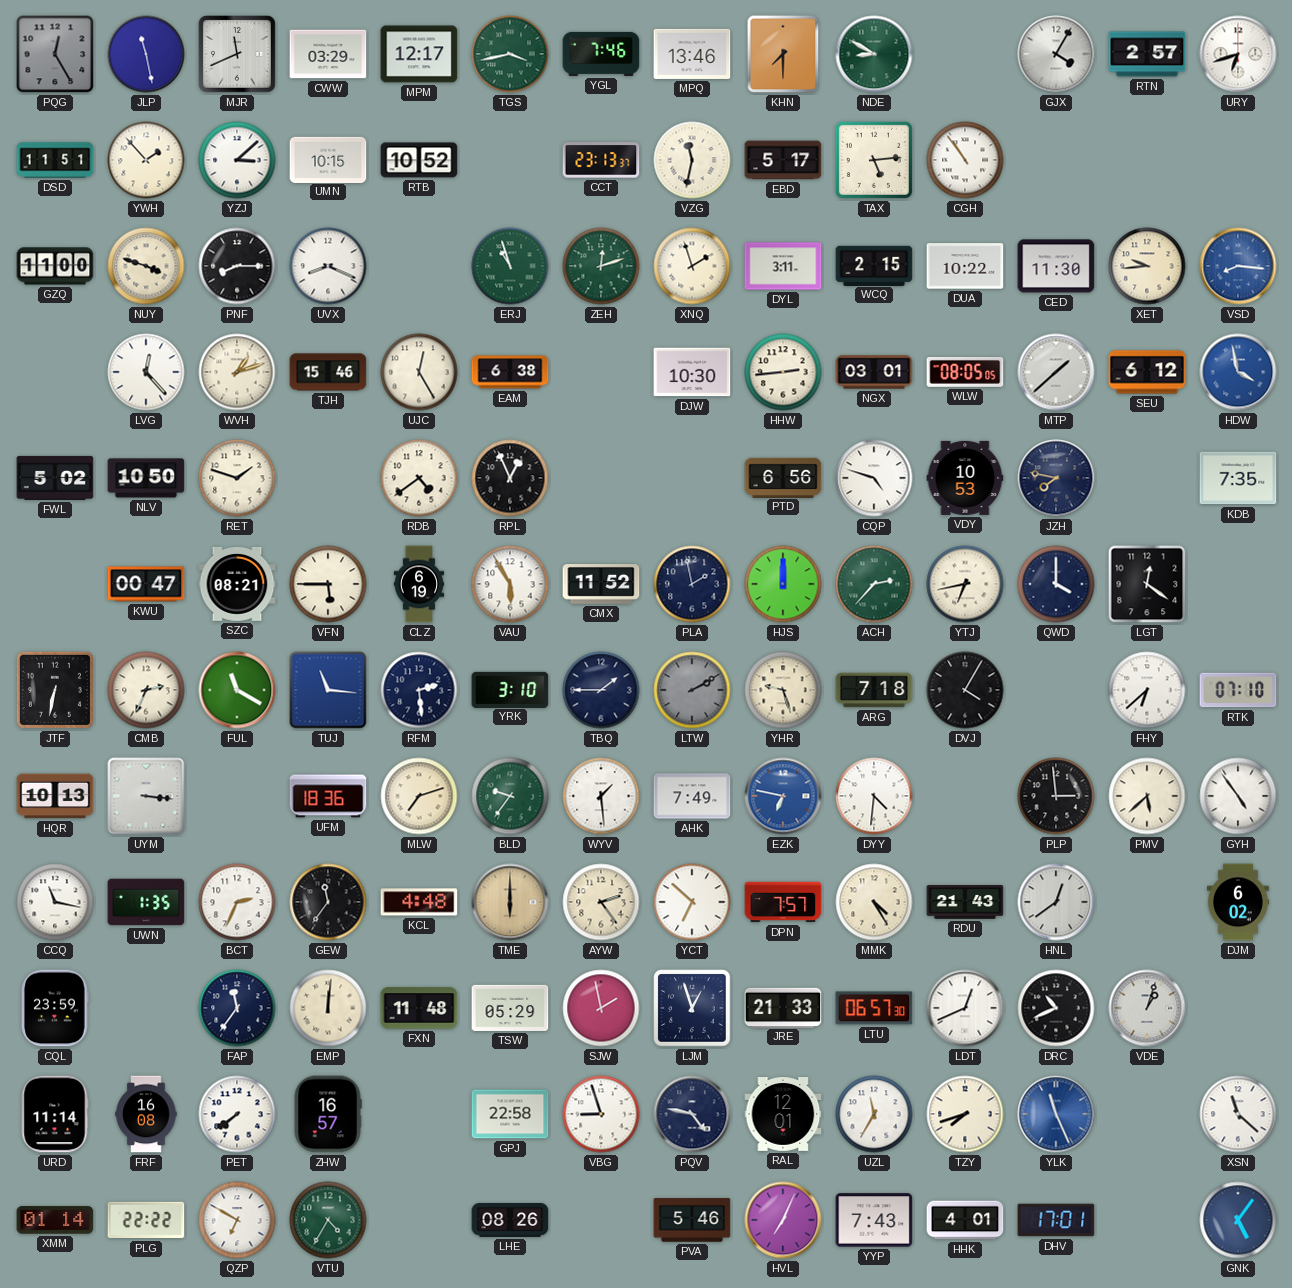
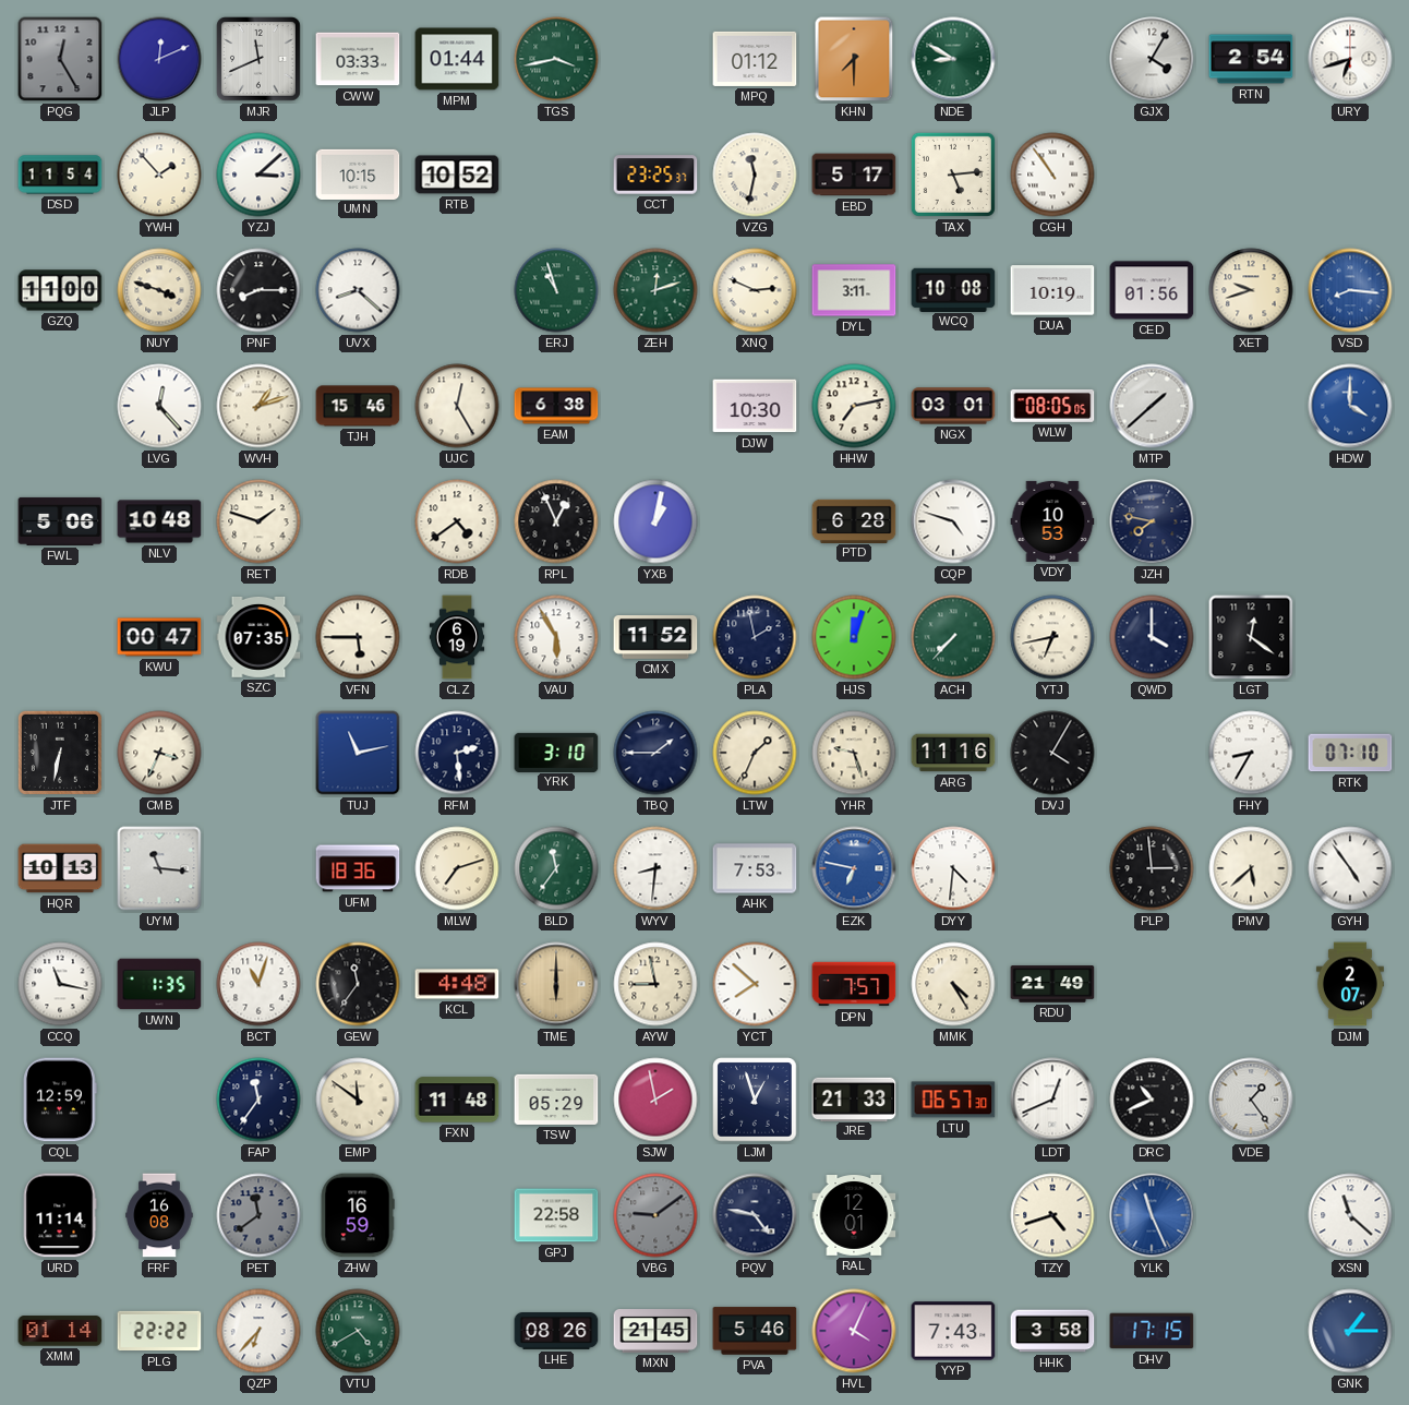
JLP: 11:28 -> 12:11
CWW: 03:29 -> 03:33
MPM: 12:17 -> 01:44
YGL: 7:46 -> none
MPQ: 13:46 -> 01:12
RTN: 2:57 -> 2:54
DSD: 11:51 -> 11:54
CCT: 23:13 -> 23:25
UVX: 8:19 -> 8:22
XNQ: 1:57 -> 2:49
WCQ: 2:15 -> 10:08
DUA: 10:22 -> 10:19
CED: 11:30 -> 01:56
XET: 9:44 -> 9:42
HHW: 2:44 -> 7:13
SEU: 6:12 -> none
HDW: 3:58 -> 4:00
FWL: 5:02 -> 5:06
NLV: 10:50 -> 10:48
YXB: none -> 1:02
PTD: 6:56 -> 6:28
KDB: 7:35 -> none
SZC: 08:21 -> 07:35
HJS: 12:00 -> 12:03
ACH: 2:37 -> 7:37
CMB: 2:34 -> 3:34
FUL: 11:20 -> none
TUJ: 11:16 -> 11:13
LTW: 2:10 -> 1:34
LTW dial: grey -> cream
ARG: 7:18 -> 11:16
FHY: 6:38 -> 8:35
UYM: 3:16 -> 11:16
BLD: 9:36 -> 11:36
WYV: 1:29 -> 8:31
AHK: 7:49 -> 7:53
BCT: 2:34 -> 11:03
AYW: 2:24 -> 8:58
YCT: 6:52 -> 7:52
RDU: 21:43 -> 21:49
HNL: 12:39 -> none
DJM: 6:02 -> 2:07
CQL: 23:59 -> 12:59
EMP: 12:01 -> 11:51
VDE: 1:03 -> 1:24
PET: 7:39 -> 11:39
PET dial: white -> grey
ZHW: 16:57 -> 16:59
VBG: 8:57 -> 9:09
VBG dial: white -> grey
UZL: 11:35 -> none
TZY: 7:42 -> 4:42
QZP: 6:50 -> 6:37
VTU: 4:35 -> 4:40
MXN: none -> 21:45
HVL: 7:04 -> 4:04
HHK: 4:01 -> 3:58
DHV: 17:01 -> 17:15
GNK: 5:06 -> 1:15
